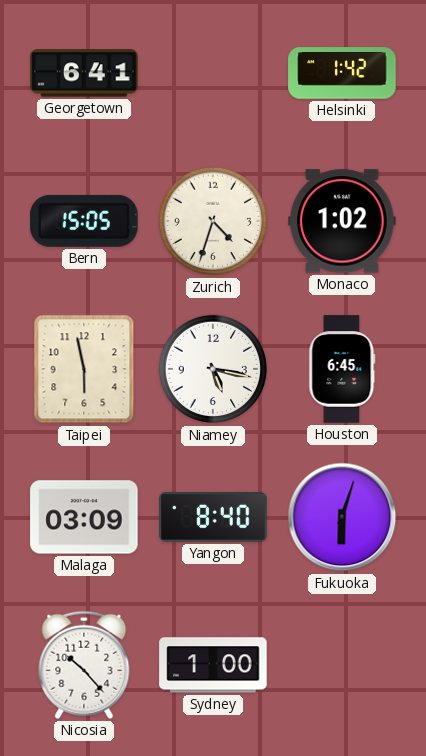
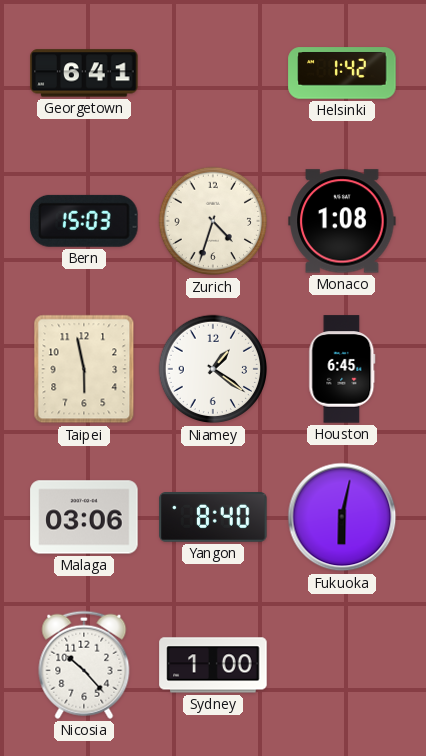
Bern: 15:05 -> 15:03
Monaco: 1:02 -> 1:08
Niamey: 5:17 -> 1:21
Malaga: 03:09 -> 03:06
Fukuoka: 6:03 -> 6:02
